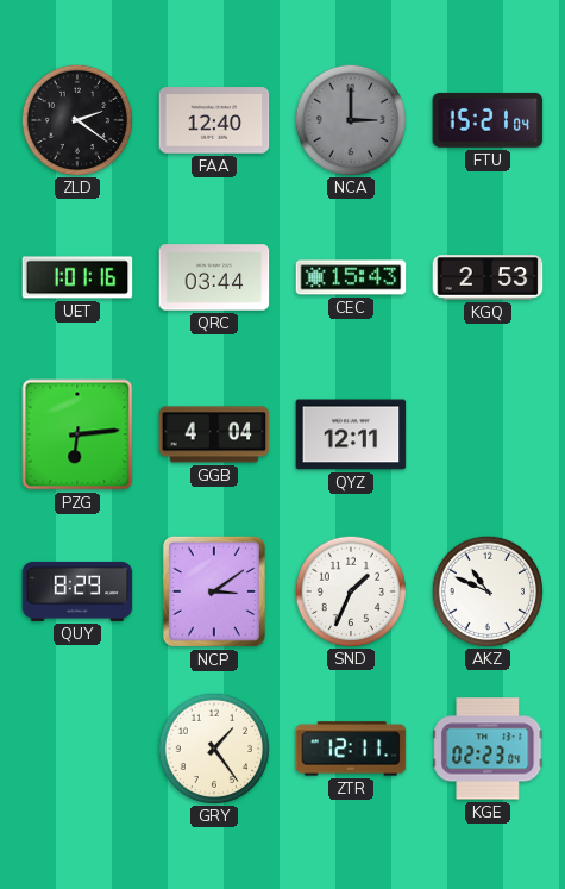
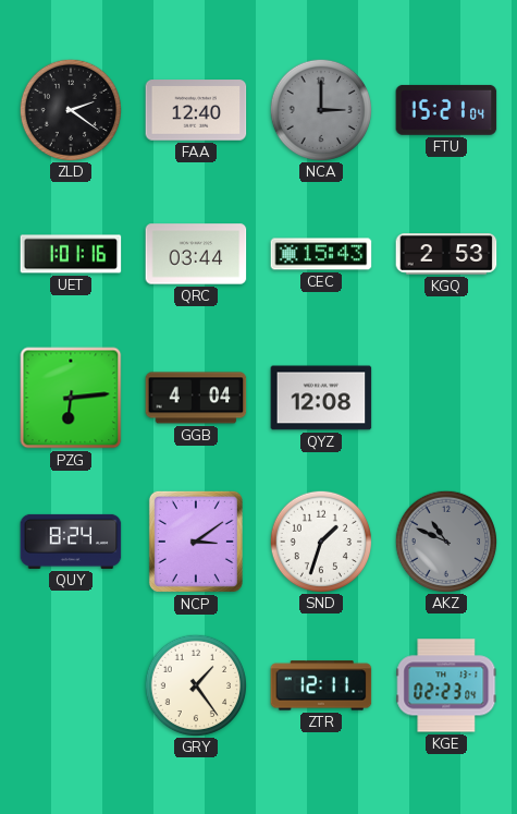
QYZ: 12:11 -> 12:08
QUY: 8:29 -> 8:24
SND: 1:34 -> 1:33
AKZ dial: white -> grey
